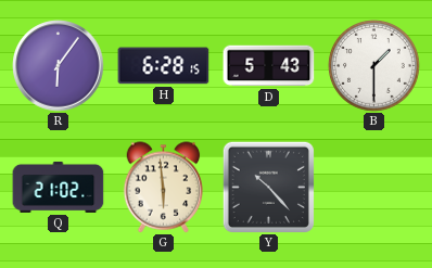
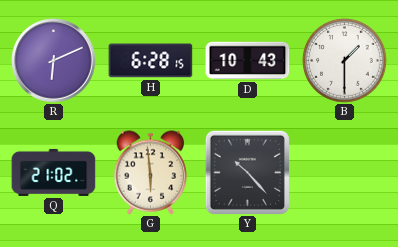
R: 6:06 -> 6:11
D: 5:43 -> 10:43
